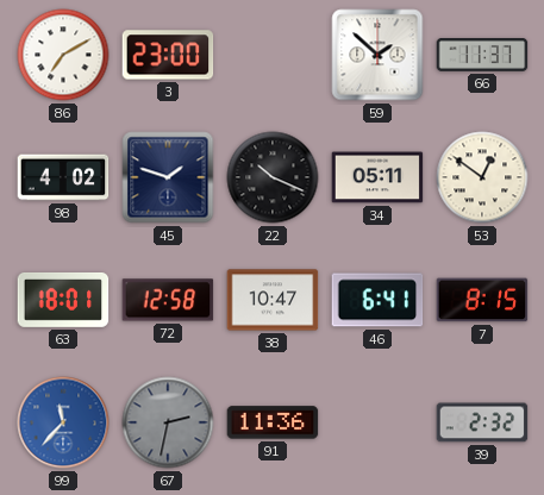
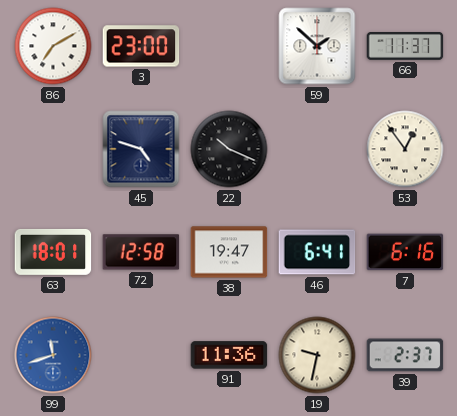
98: 4:02 -> none
45: 1:48 -> 4:48
34: 05:11 -> none
53: 12:51 -> 12:54
38: 10:47 -> 19:47
7: 8:15 -> 6:16
99: 11:37 -> 11:42
67: 2:32 -> none
19: none -> 9:32
39: 2:32 -> 2:37
